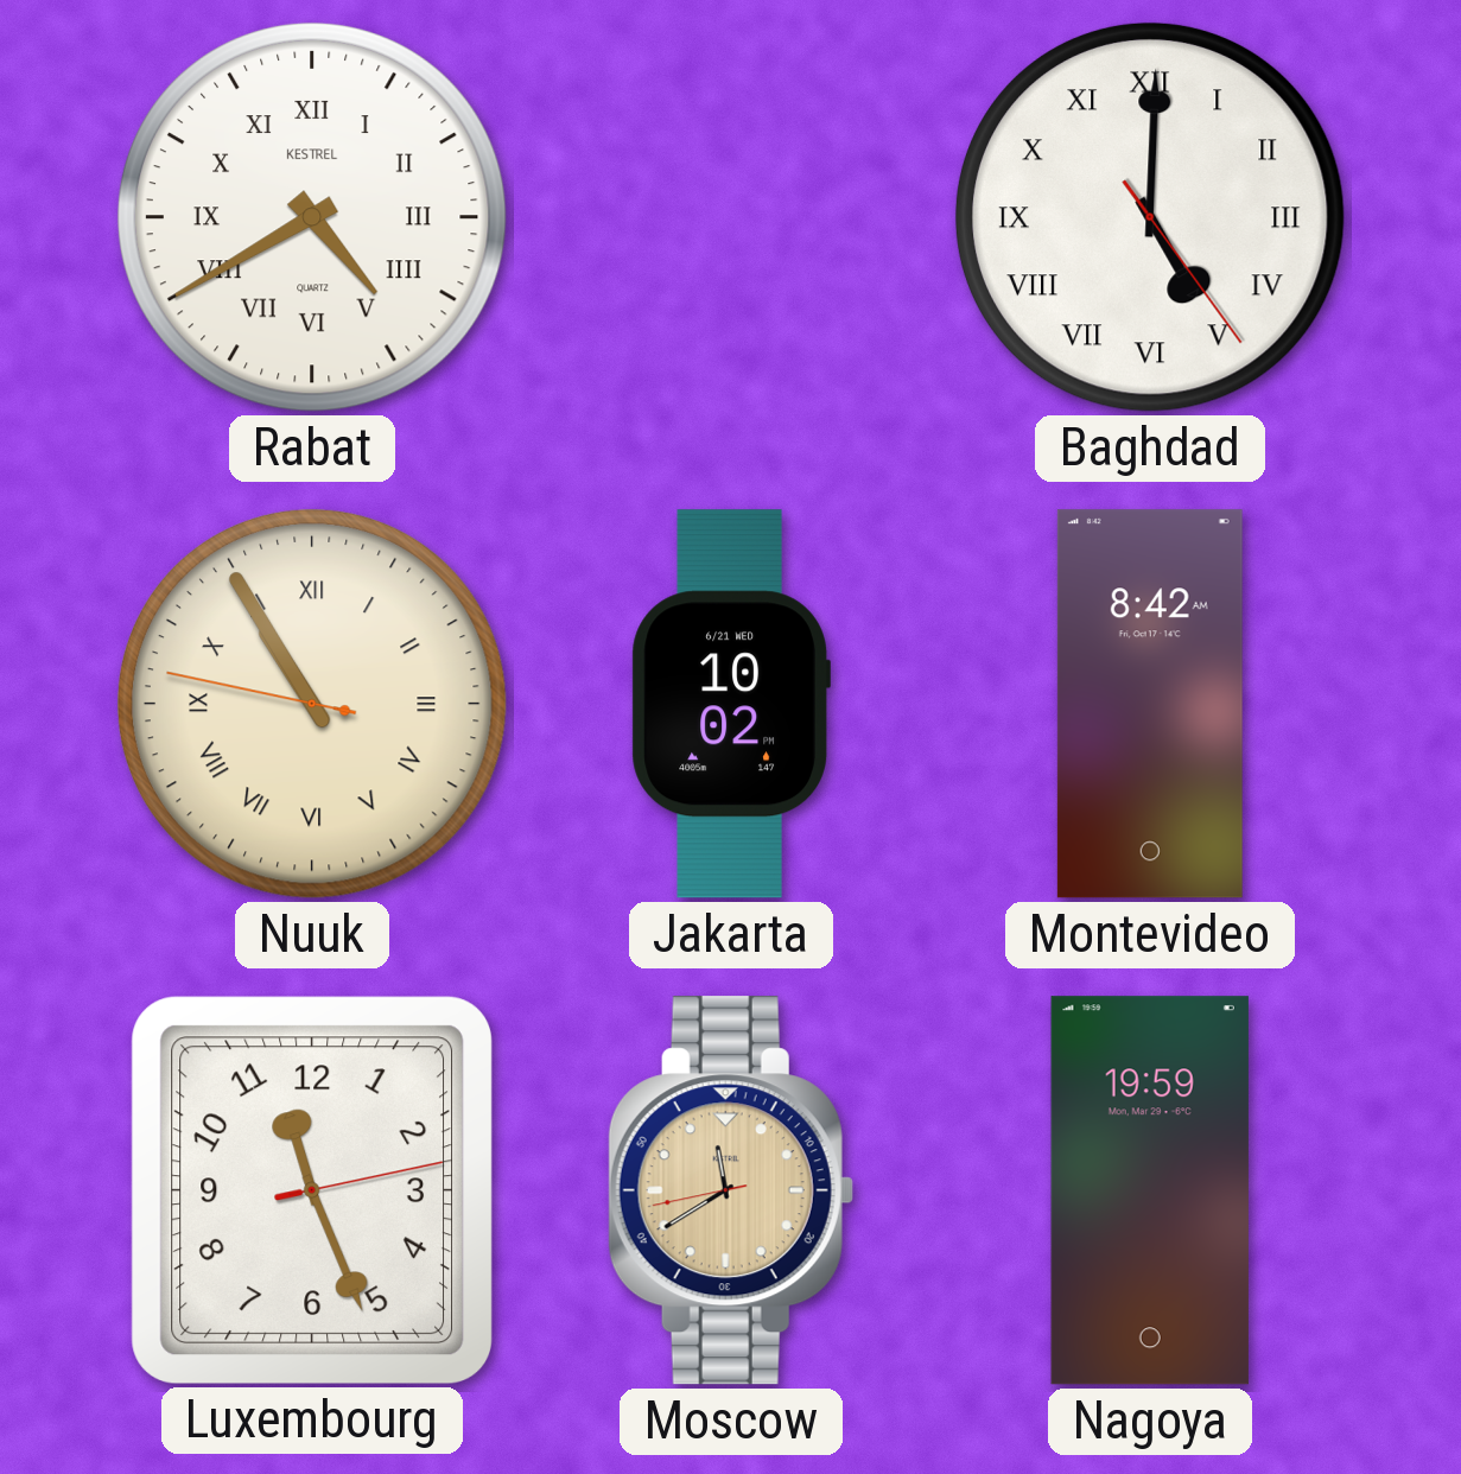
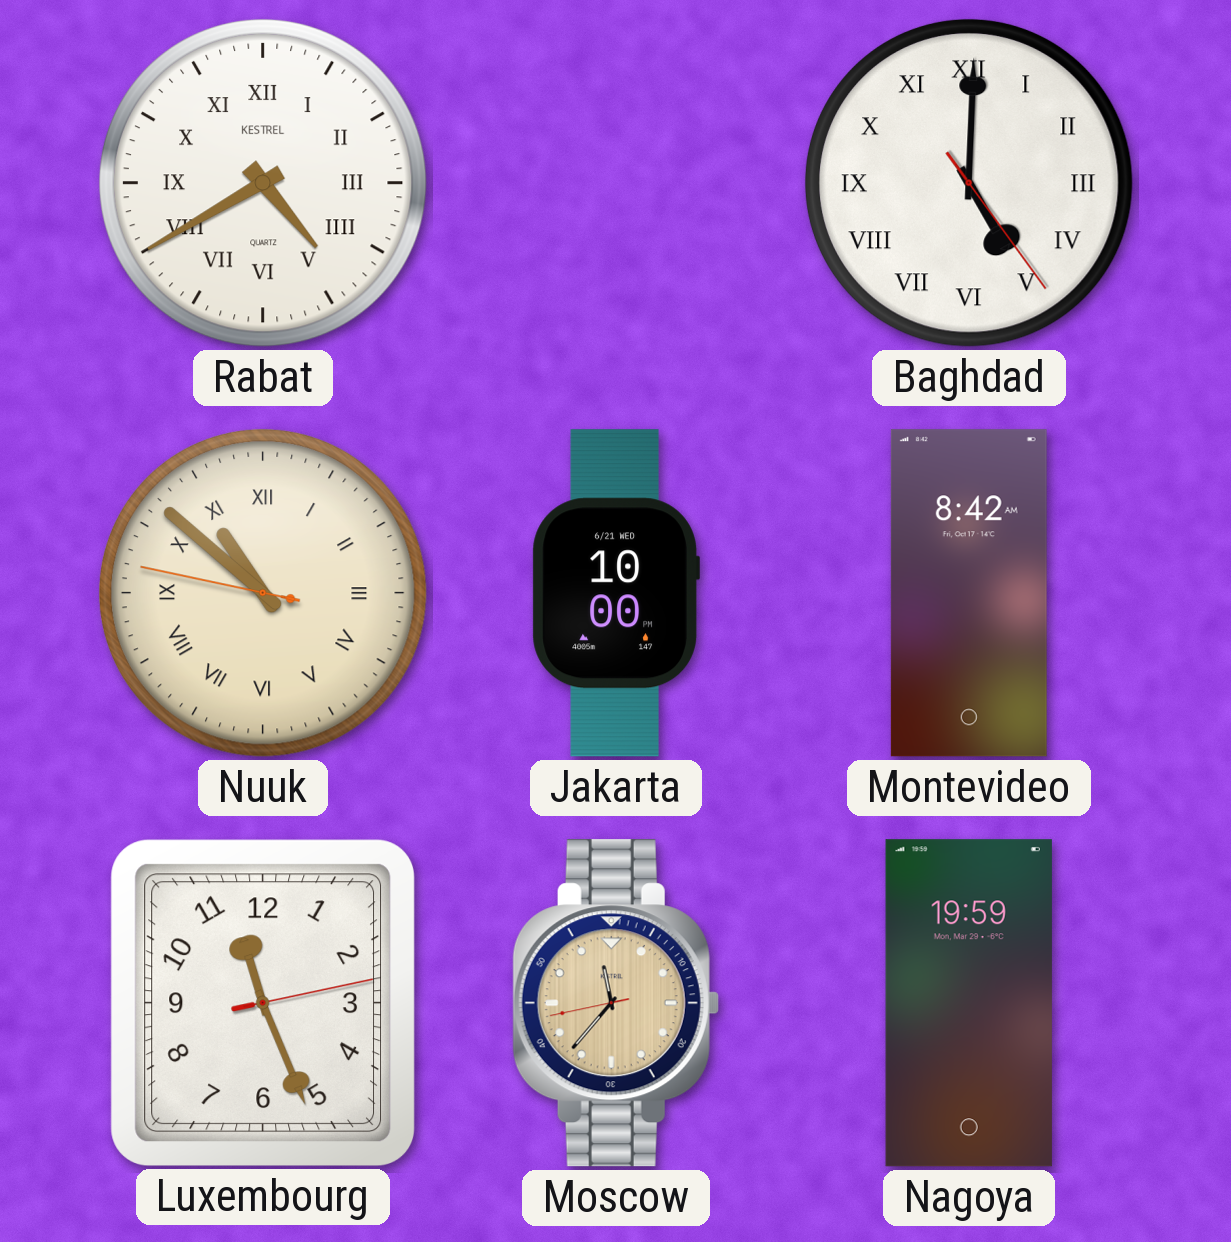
Nuuk: 10:54 -> 10:51
Jakarta: 10:02 -> 10:00
Moscow: 11:39 -> 11:36
